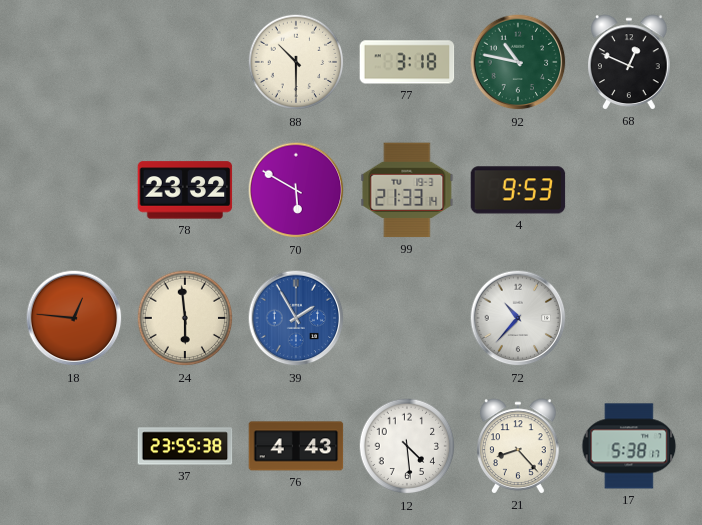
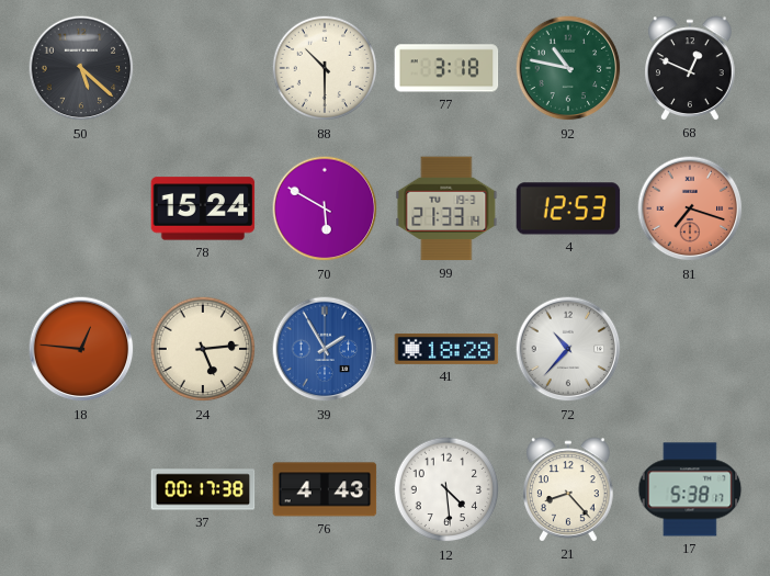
50: none -> 5:22
78: 23:32 -> 15:24
4: 9:53 -> 12:53
81: none -> 7:18
24: 5:59 -> 5:14
41: none -> 18:28
37: 23:55 -> 00:17
